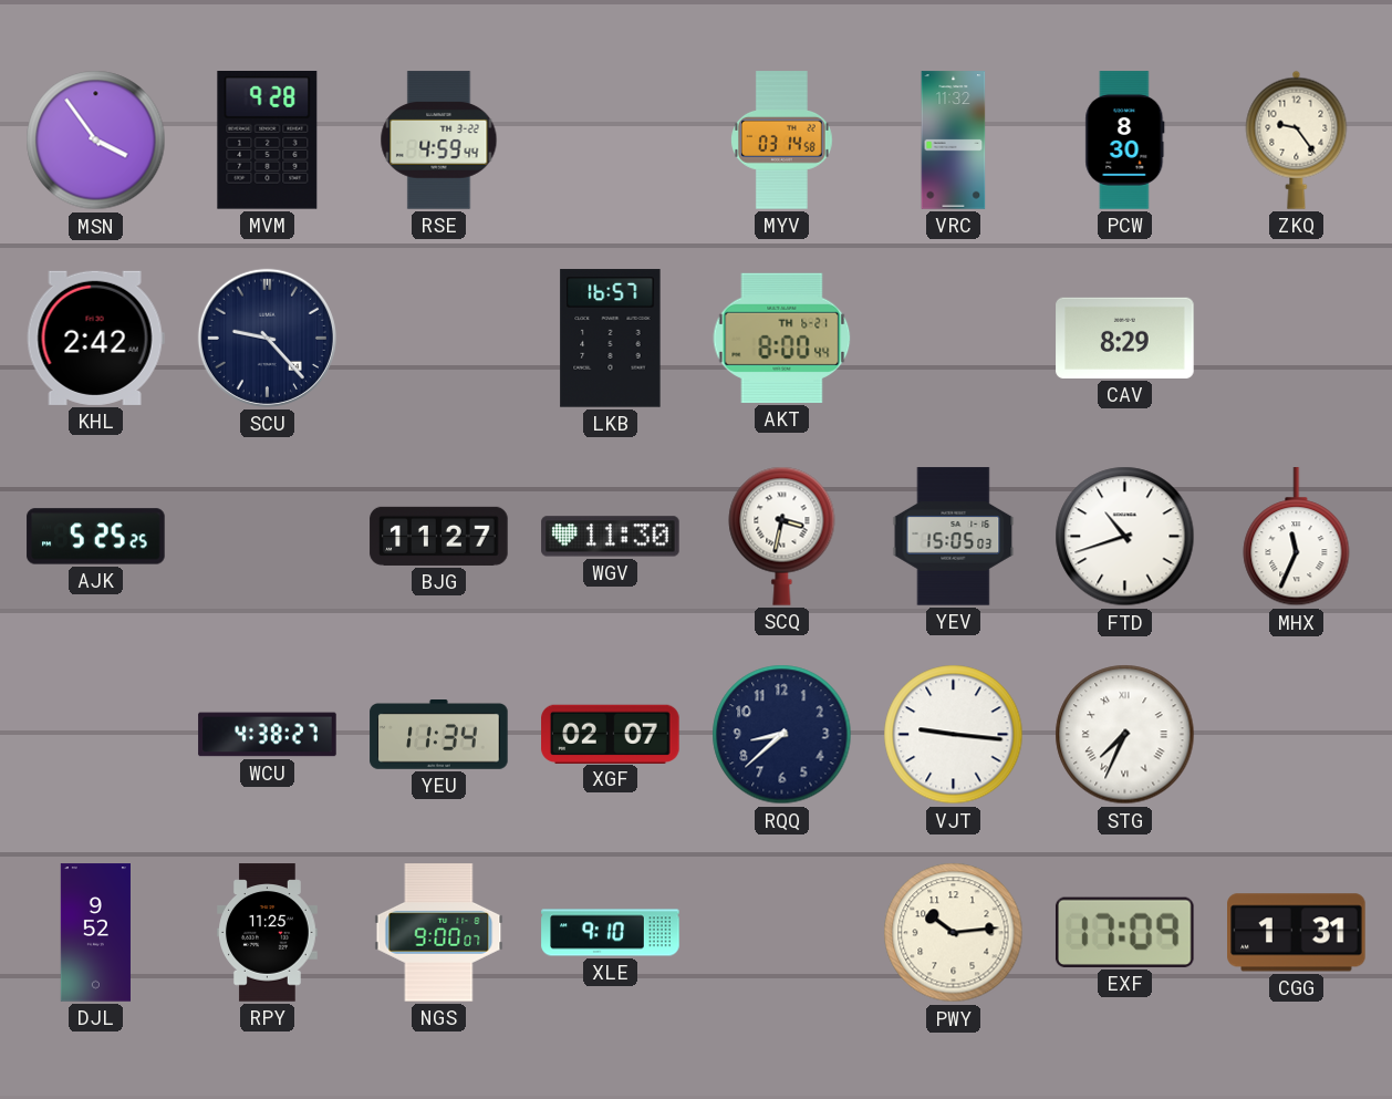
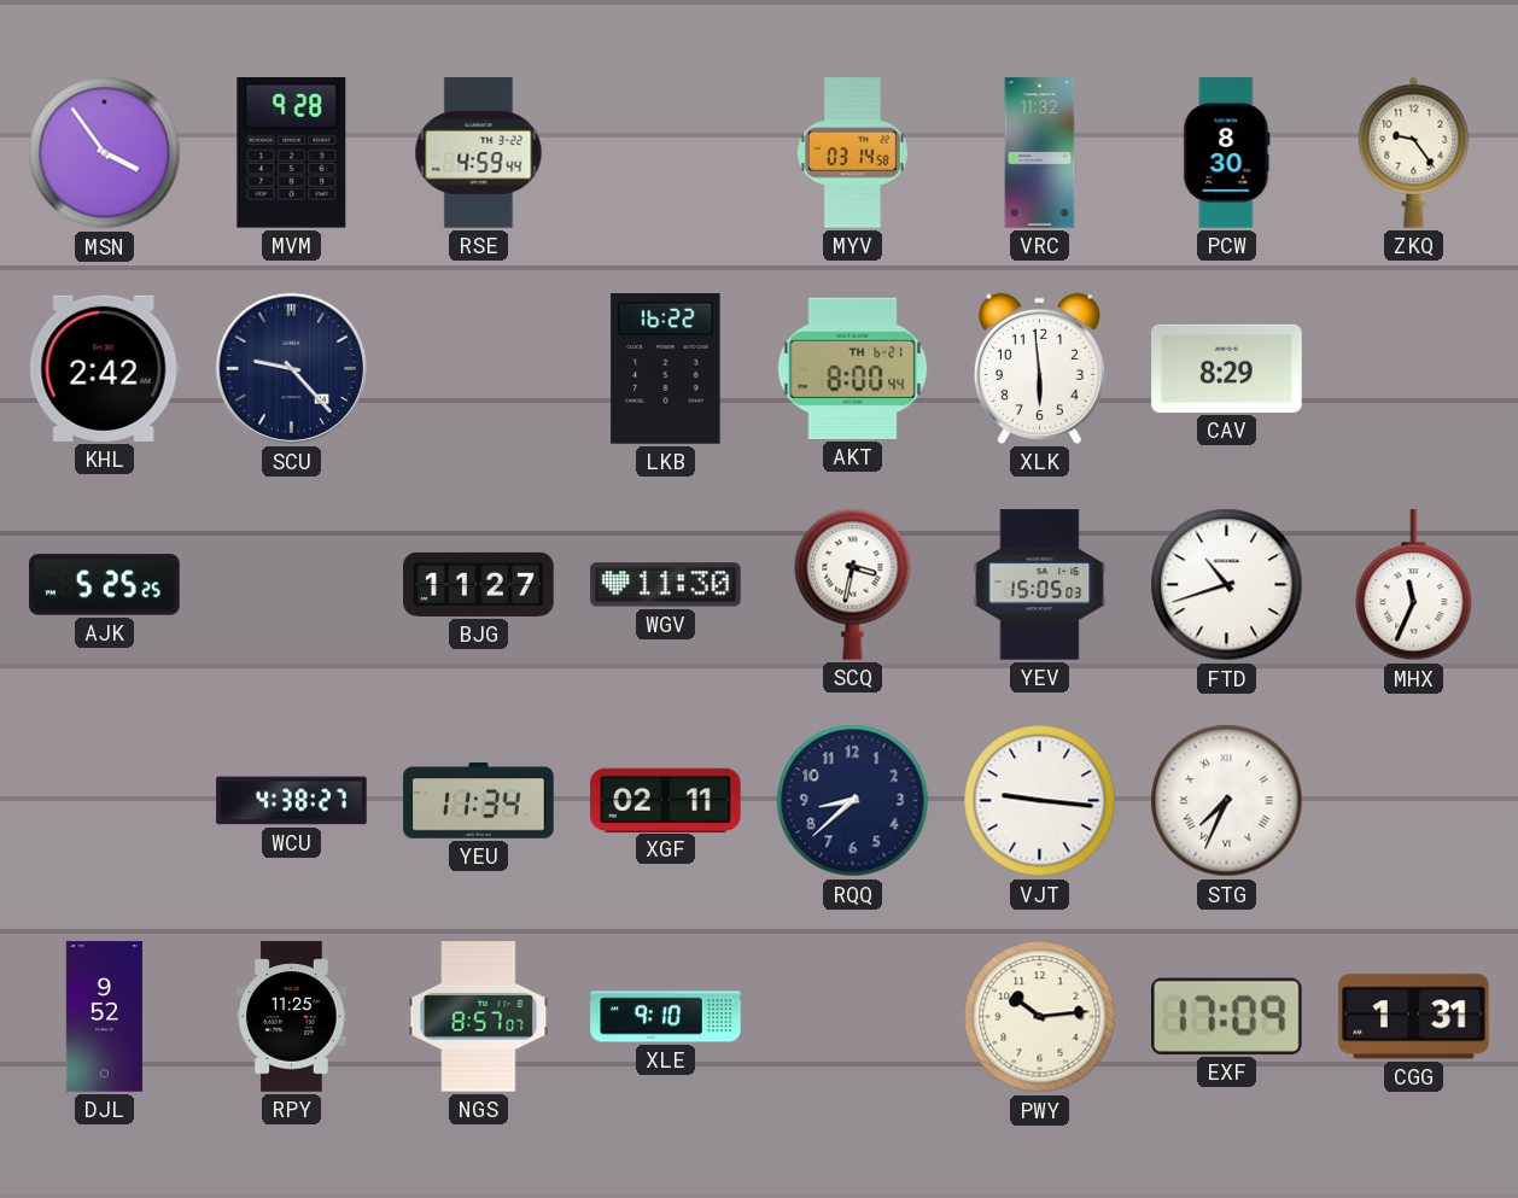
LKB: 16:57 -> 16:22
XLK: none -> 5:59
XGF: 02:07 -> 02:11
NGS: 9:00 -> 8:57
